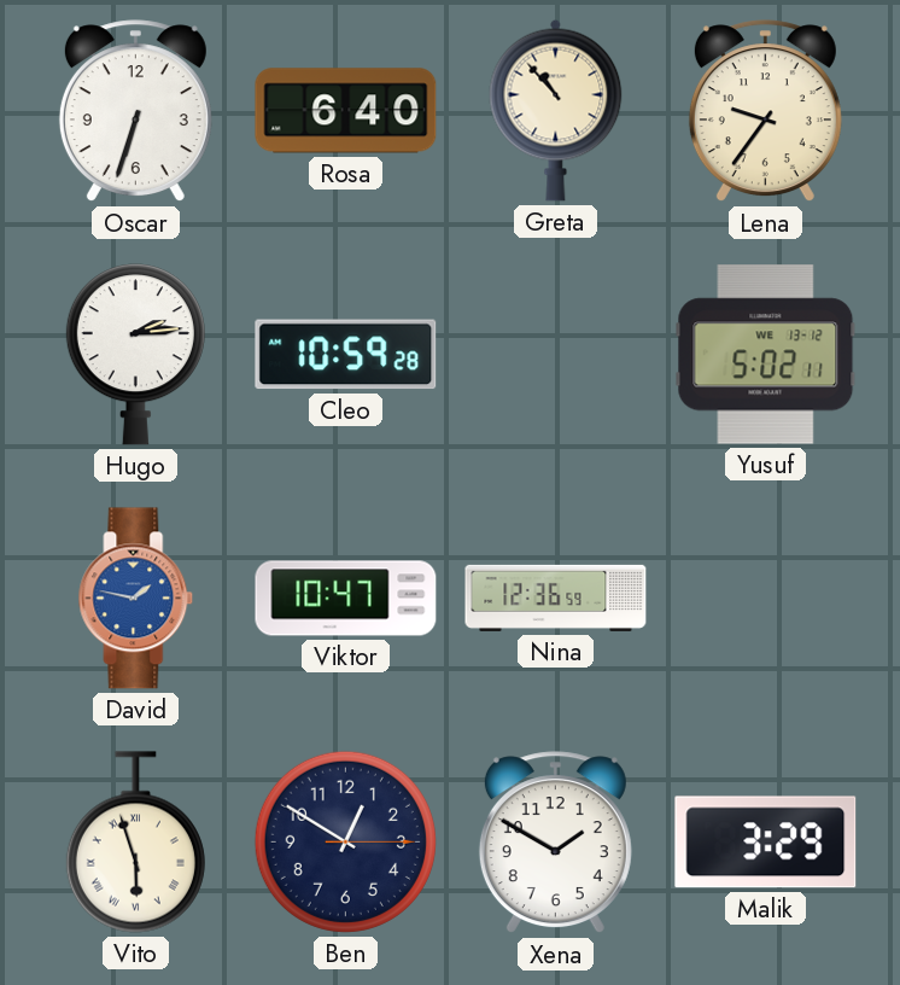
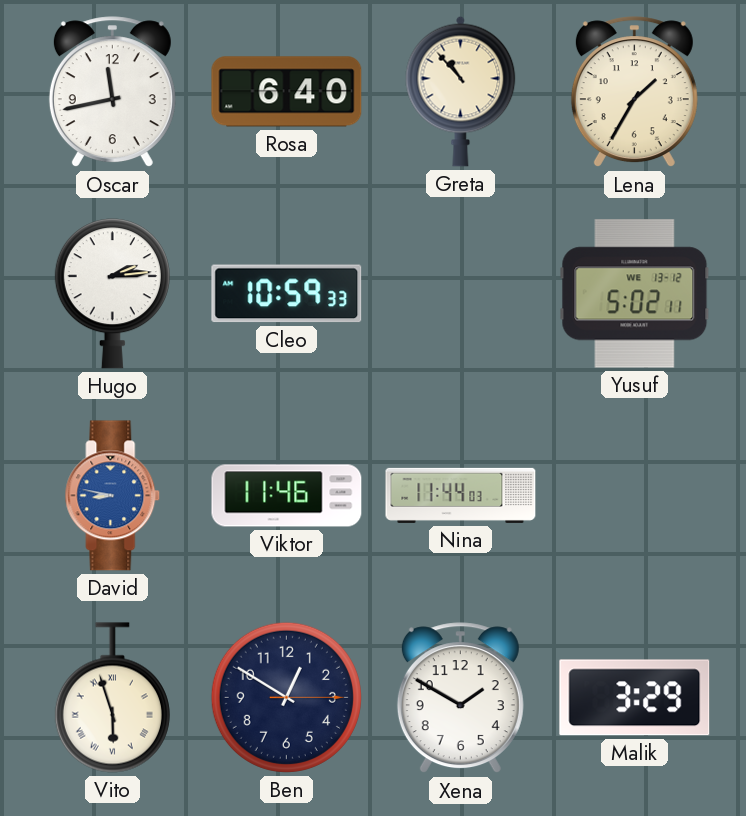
Oscar: 6:33 -> 11:43
Lena: 9:36 -> 1:35
Cleo: 10:59:28 -> 10:59:33
David: 1:47 -> 8:47
Viktor: 10:47 -> 11:46
Nina: 12:36 -> 11:44
